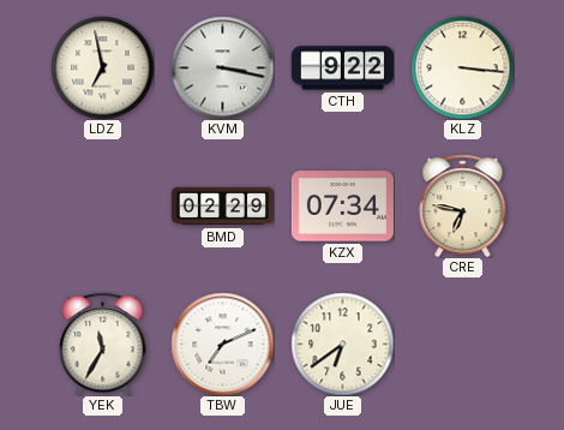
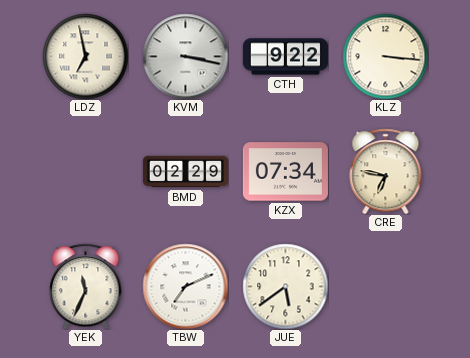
YEK: 11:35 -> 11:34
JUE: 6:39 -> 5:39
